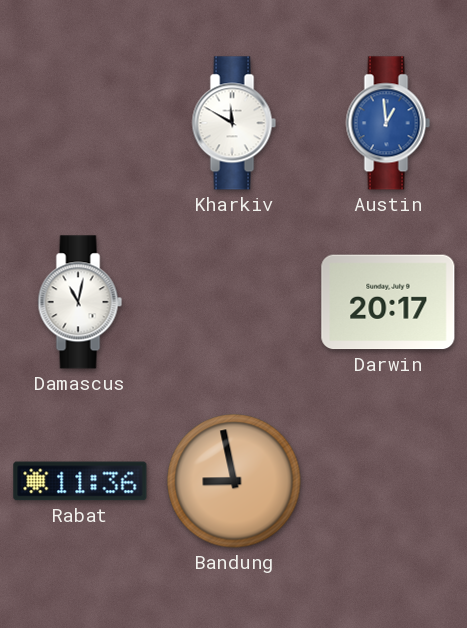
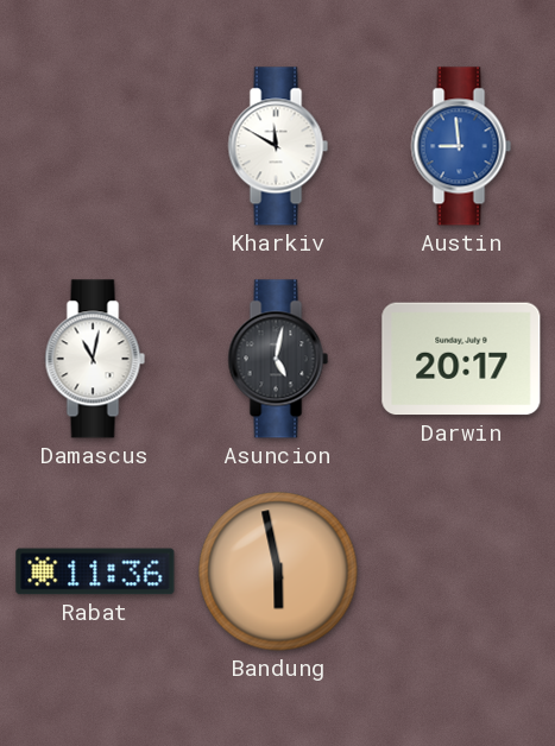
Austin: 12:59 -> 8:59
Asuncion: none -> 5:02
Bandung: 8:58 -> 5:58
